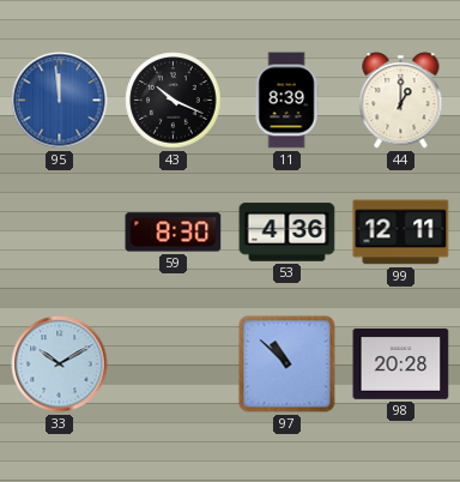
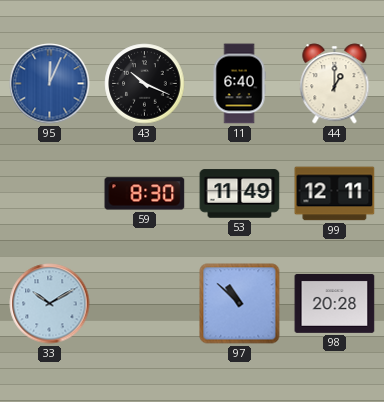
95: 11:59 -> 12:04
11: 8:39 -> 6:40
53: 4:36 -> 11:49
